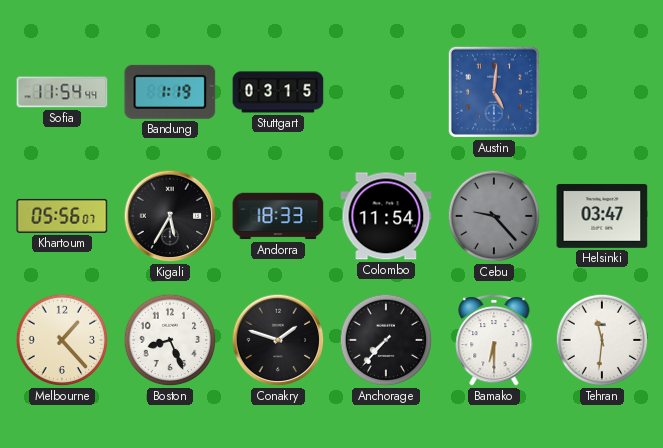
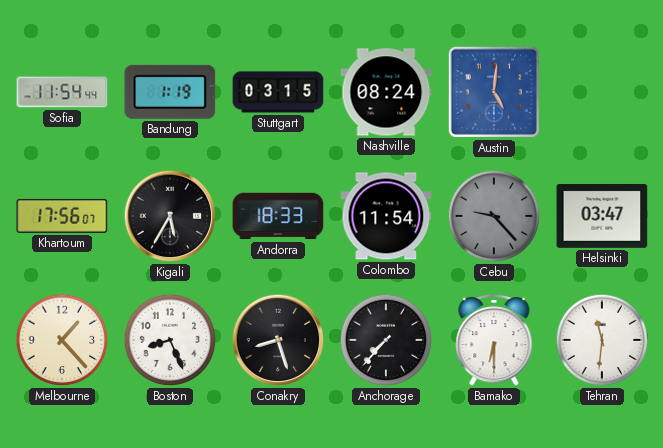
Nashville: none -> 08:24
Khartoum: 05:56 -> 17:56
Conakry: 1:48 -> 8:27
